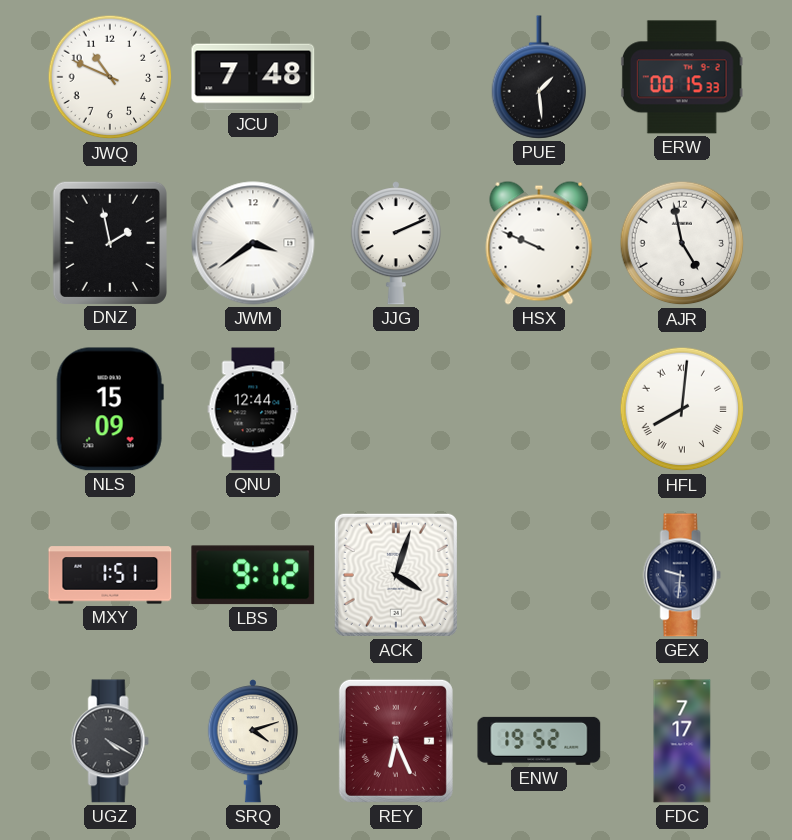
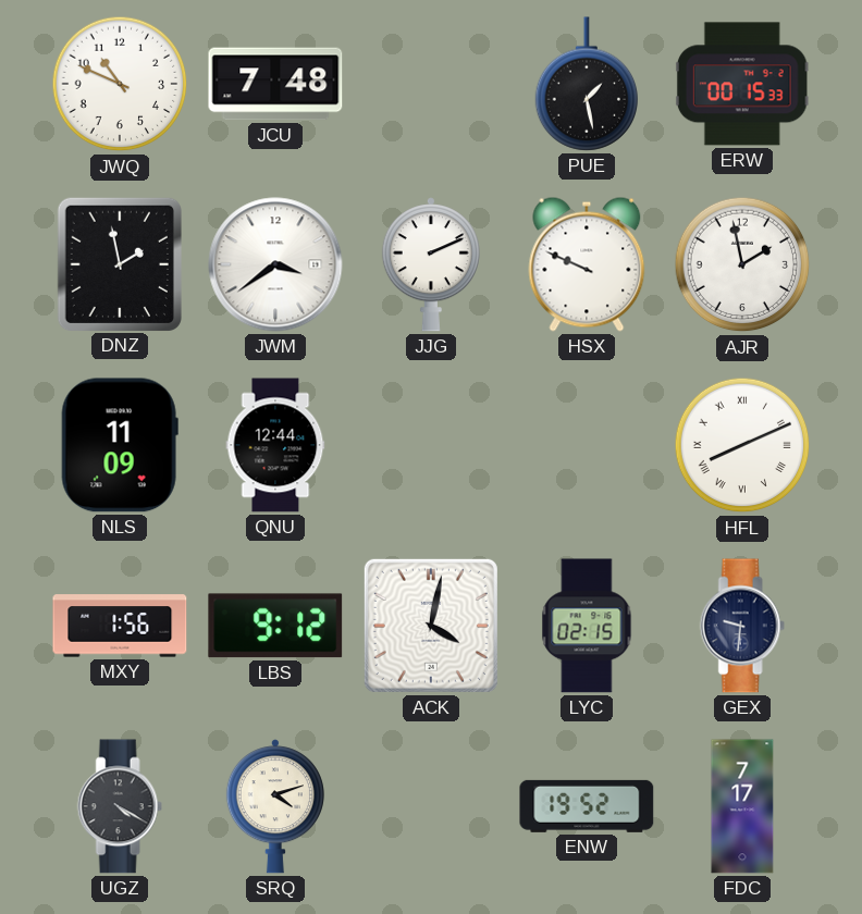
PUE: 1:29 -> 1:28
AJR: 4:58 -> 1:58
NLS: 15:09 -> 11:09
HFL: 8:01 -> 8:11
MXY: 1:51 -> 1:56
ACK: 4:03 -> 4:02
LYC: none -> 02:15
REY: 6:26 -> none
